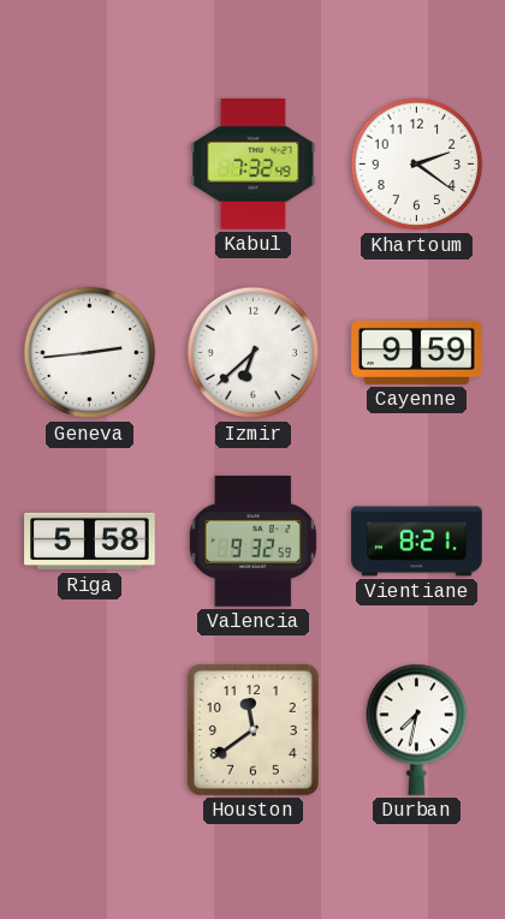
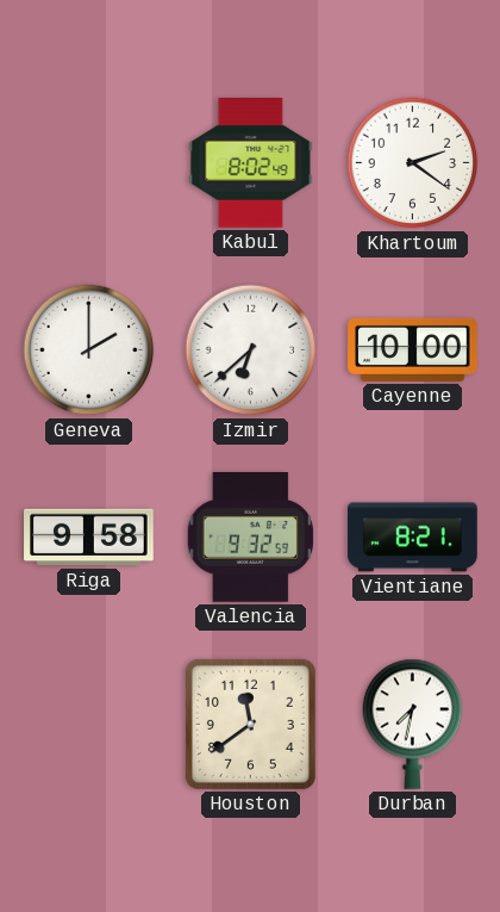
Kabul: 7:32 -> 8:02
Geneva: 2:44 -> 2:00
Cayenne: 9:59 -> 10:00
Riga: 5:58 -> 9:58
